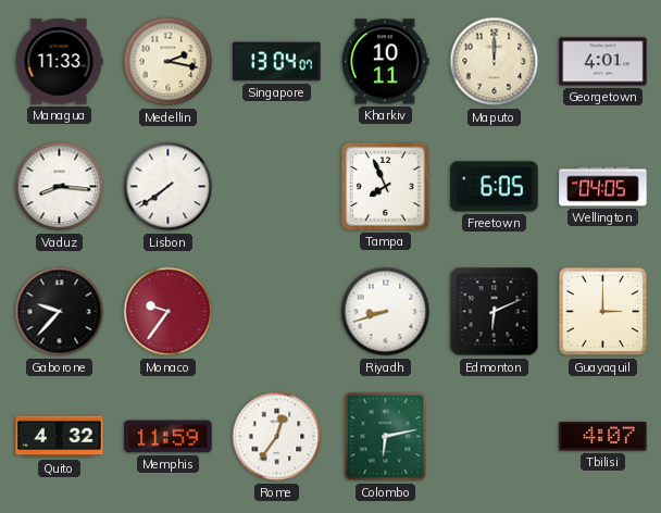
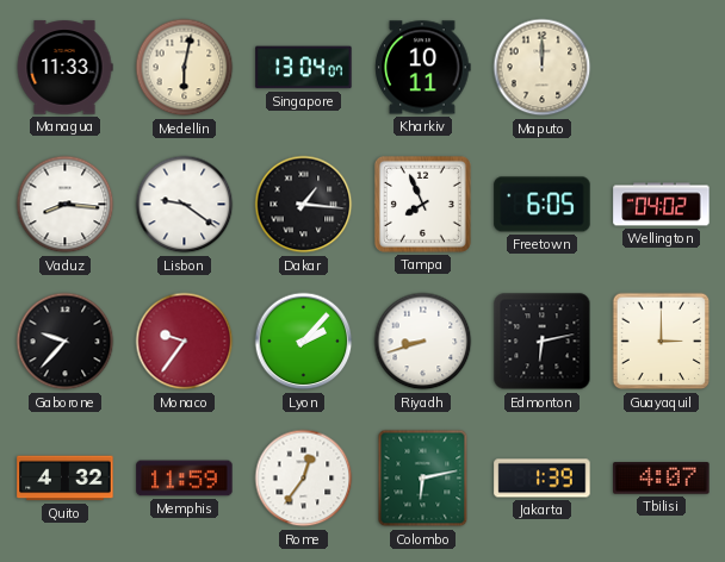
Medellin: 2:17 -> 6:02
Georgetown: 4:01 -> none
Lisbon: 7:39 -> 9:21
Dakar: none -> 1:16
Wellington: 04:05 -> 04:02
Lyon: none -> 2:07
Edmonton: 6:11 -> 6:13
Jakarta: none -> 1:39
